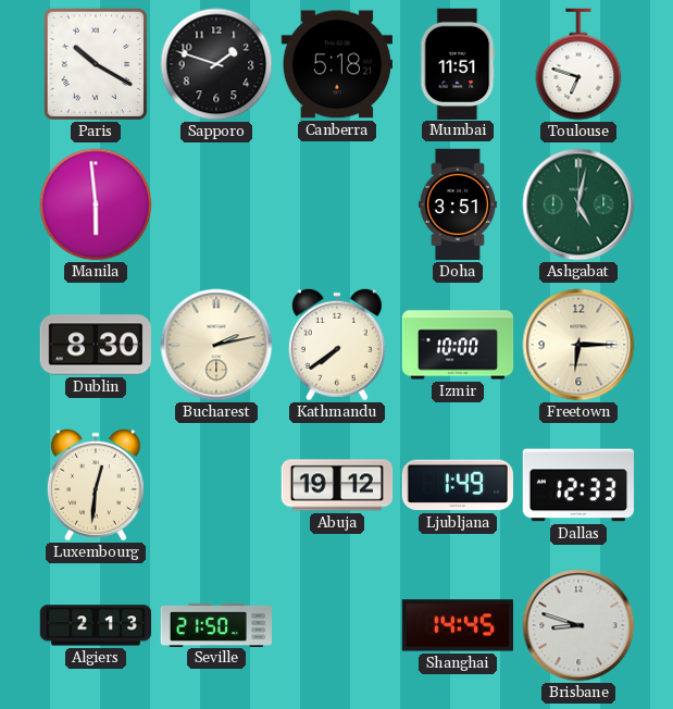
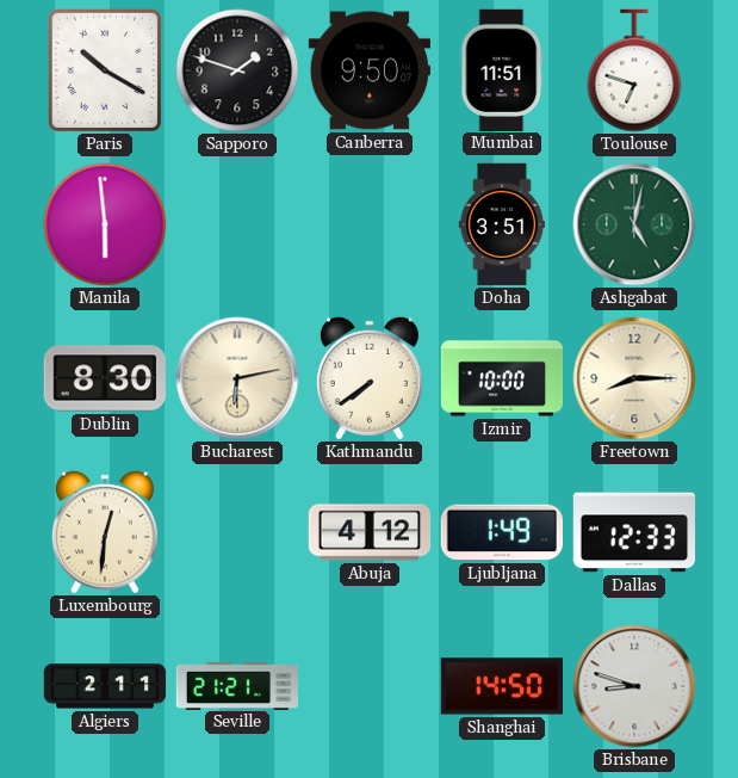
Canberra: 5:18 -> 9:50
Bucharest: 2:13 -> 6:13
Freetown: 6:15 -> 8:15
Abuja: 19:12 -> 4:12
Algiers: 2:13 -> 2:11
Seville: 21:50 -> 21:21
Shanghai: 14:45 -> 14:50
